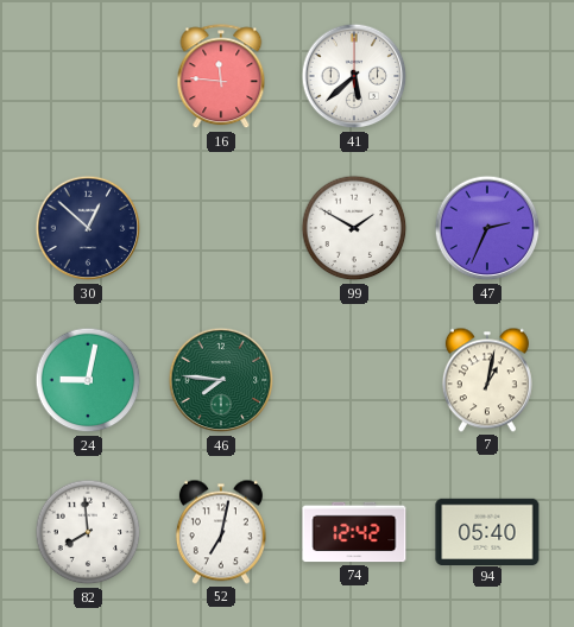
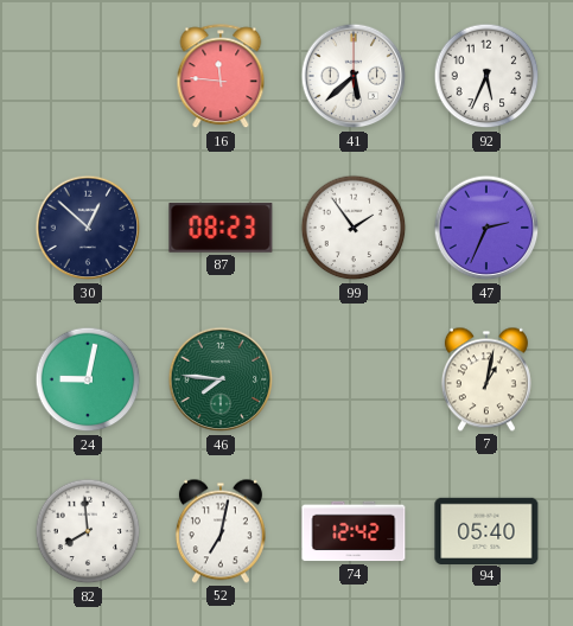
92: none -> 5:34
87: none -> 08:23
99: 1:50 -> 1:54
